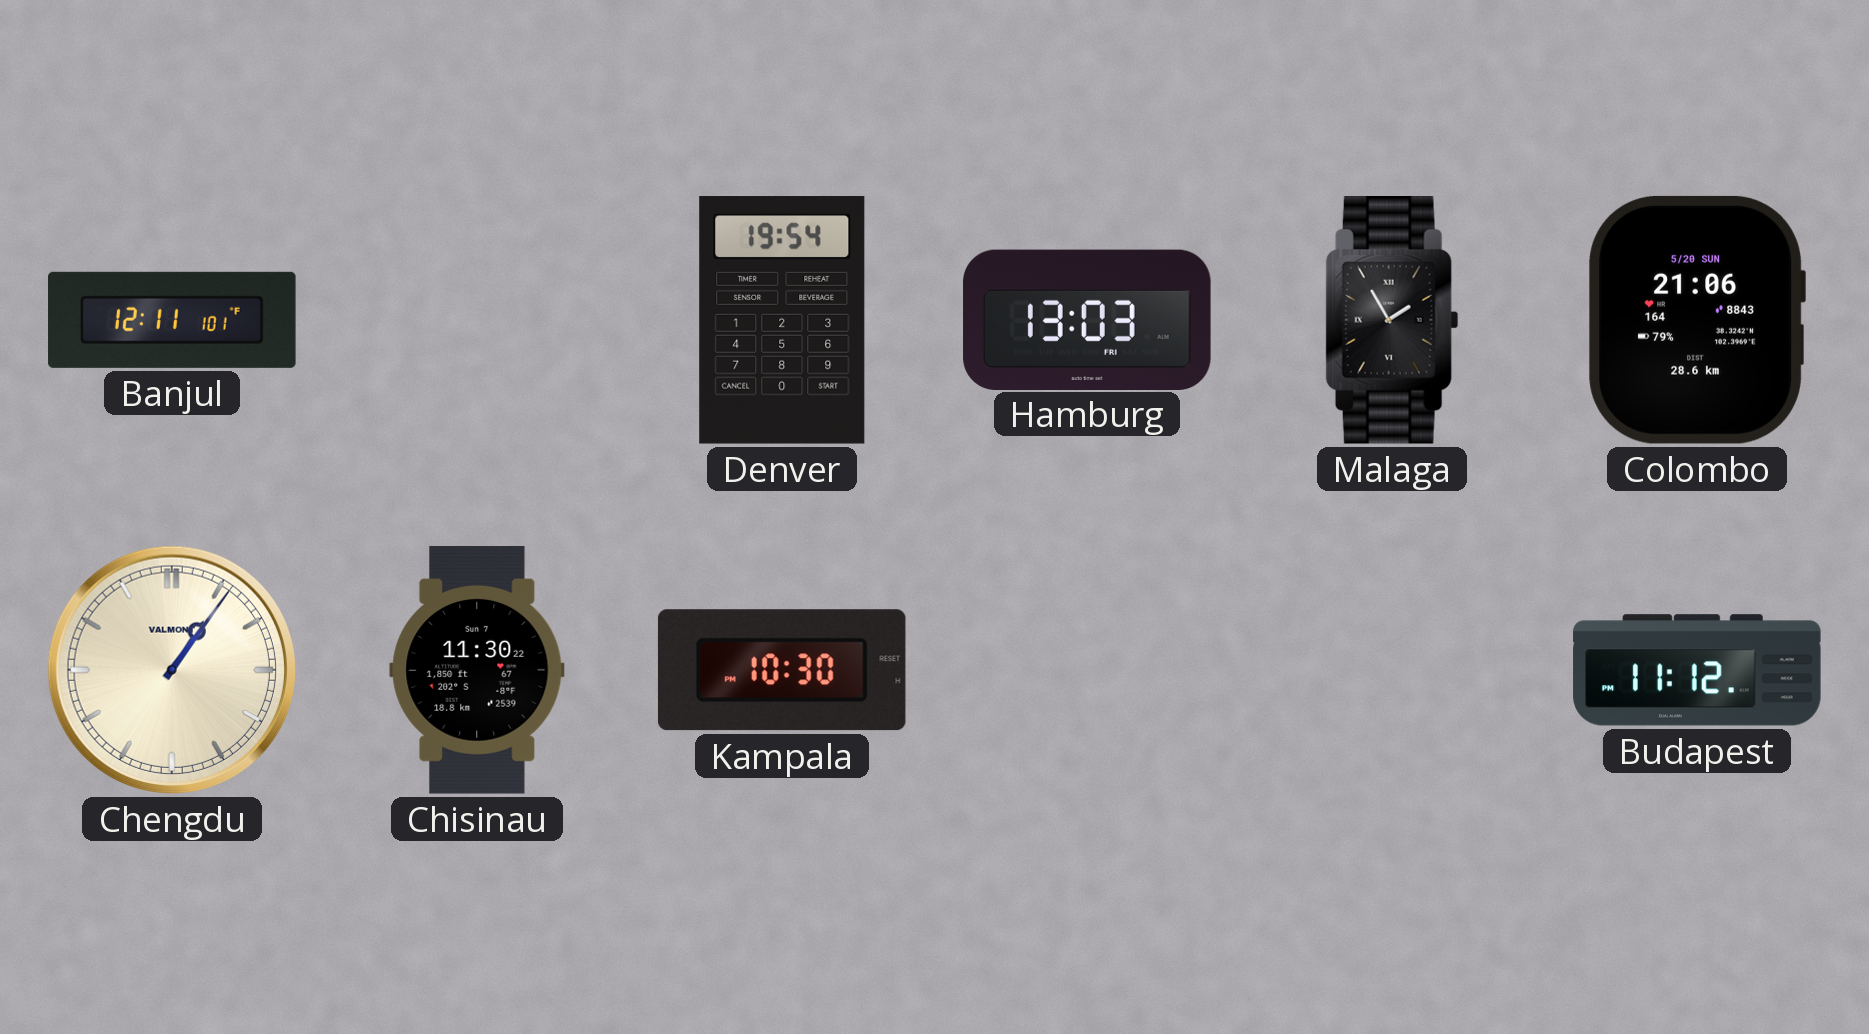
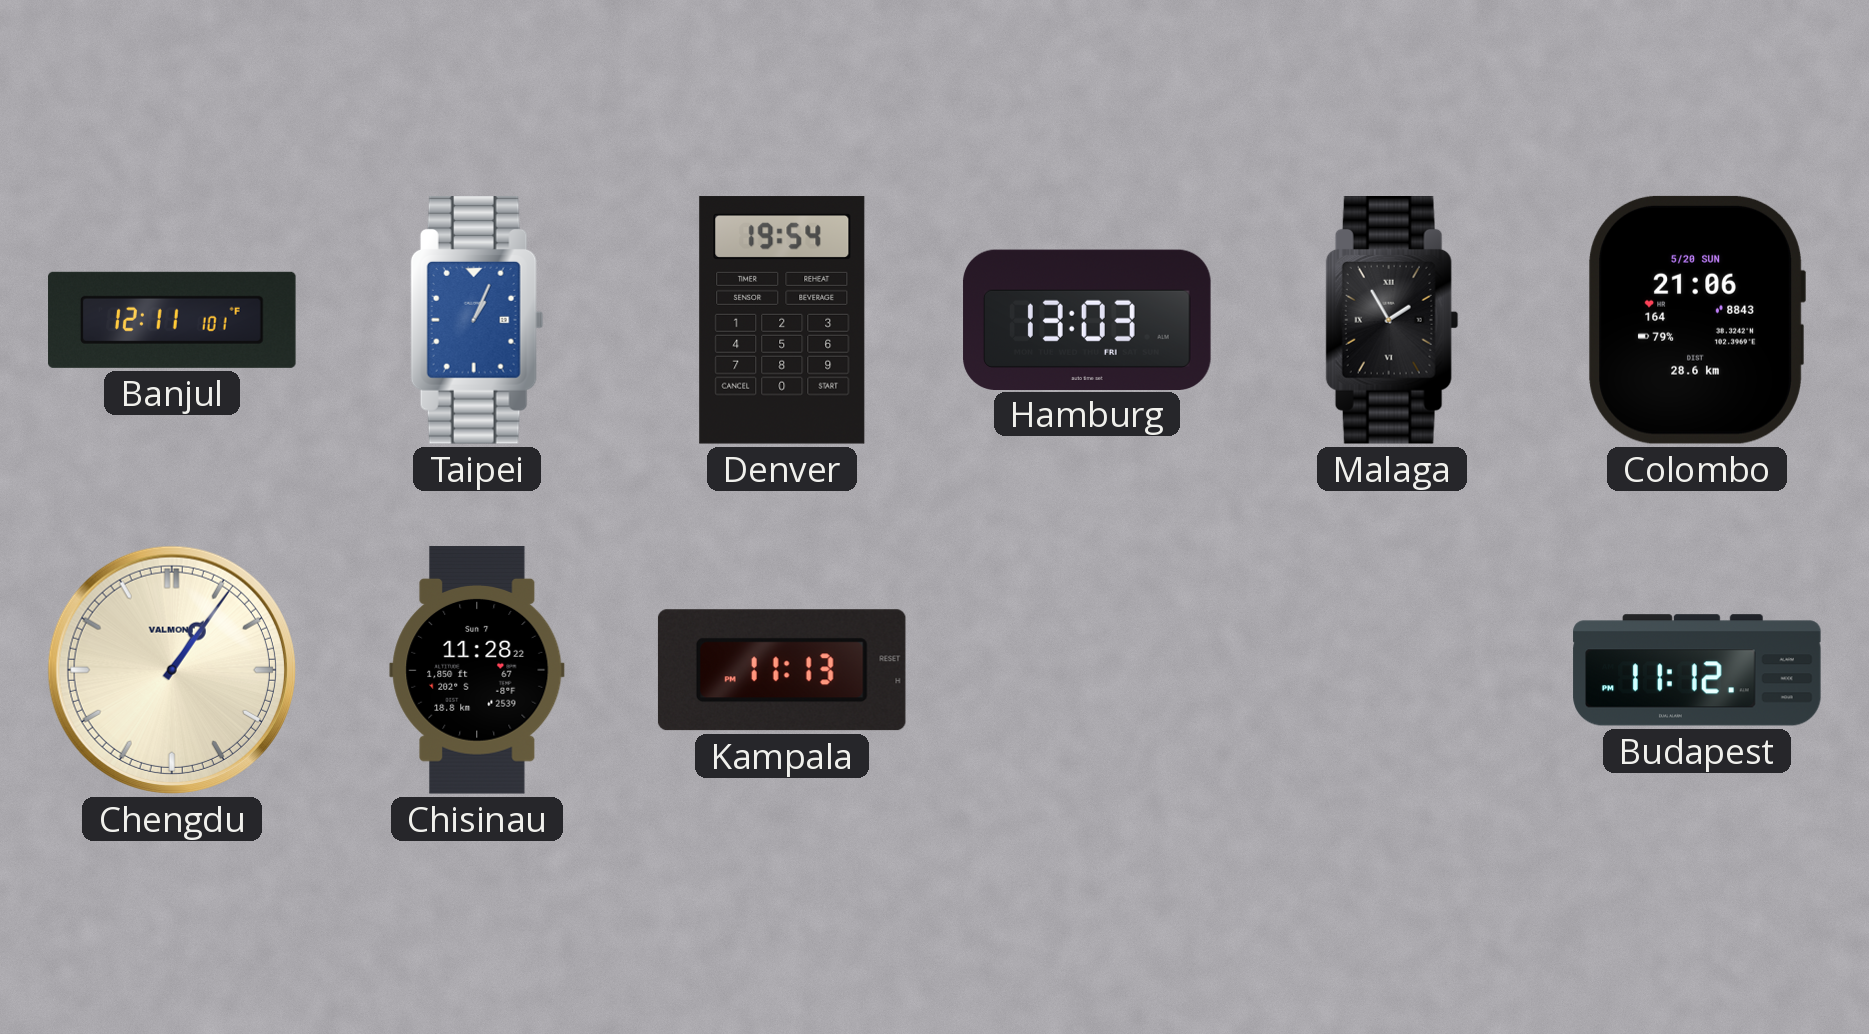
Taipei: none -> 1:04
Chisinau: 11:30 -> 11:28
Kampala: 10:30 -> 11:13
